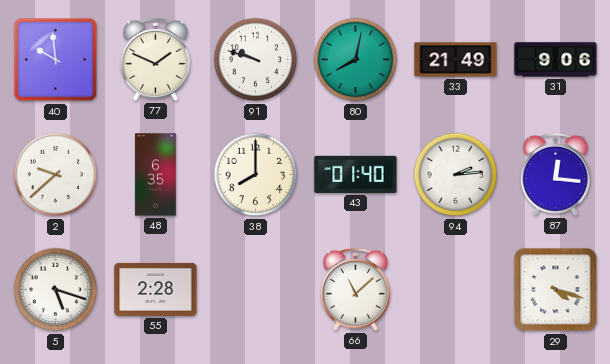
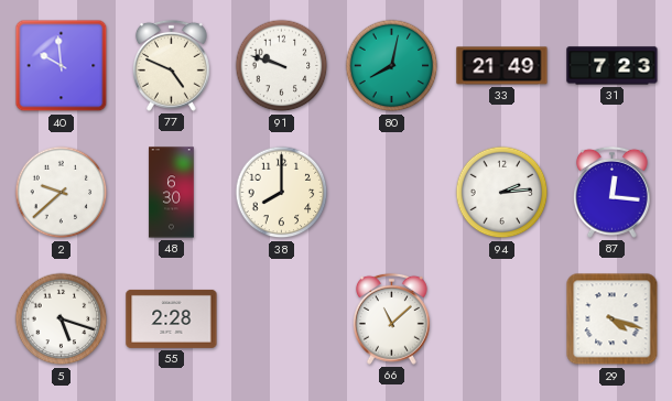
77: 1:49 -> 4:49
31: 9:06 -> 7:23
48: 6:35 -> 6:30
43: 01:40 -> none
